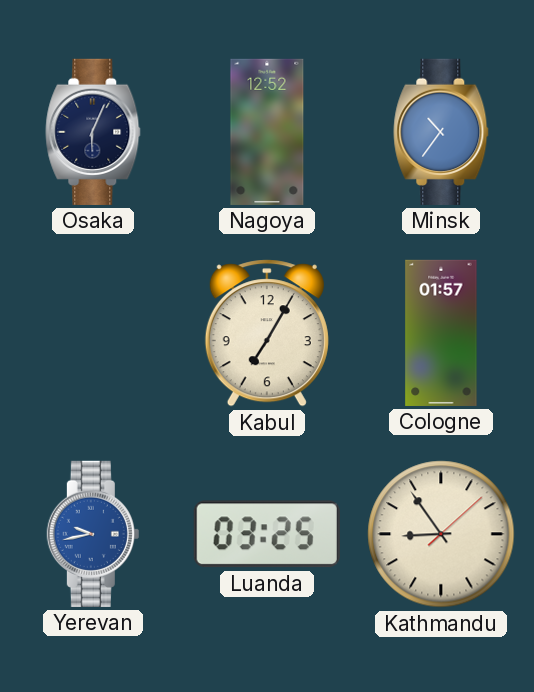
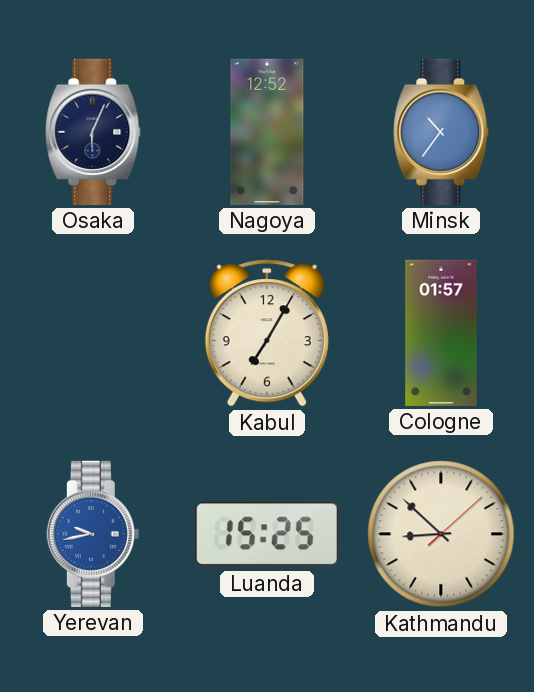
Luanda: 03:25 -> 15:25
Kathmandu: 8:54 -> 8:52
